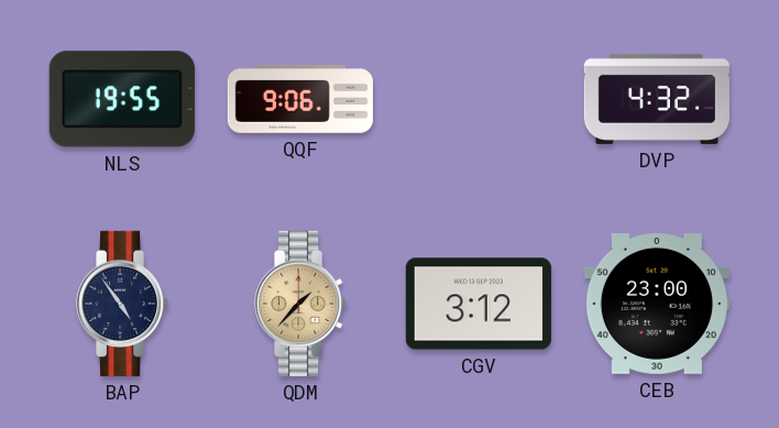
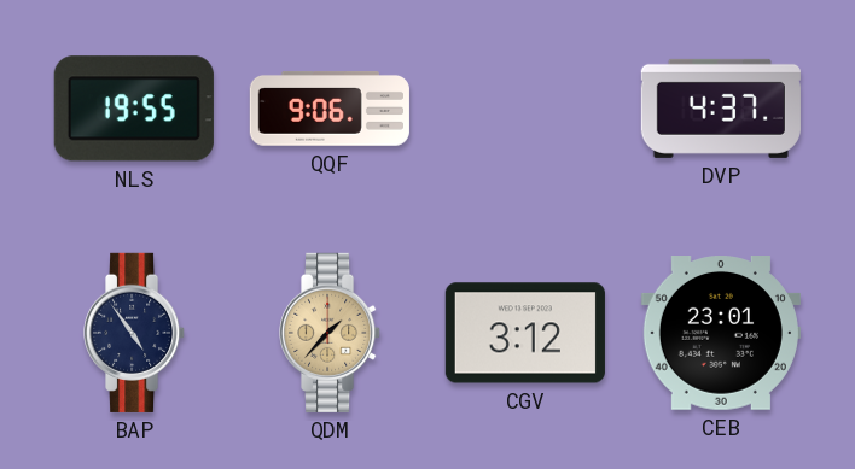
DVP: 4:32 -> 4:37
CEB: 23:00 -> 23:01
